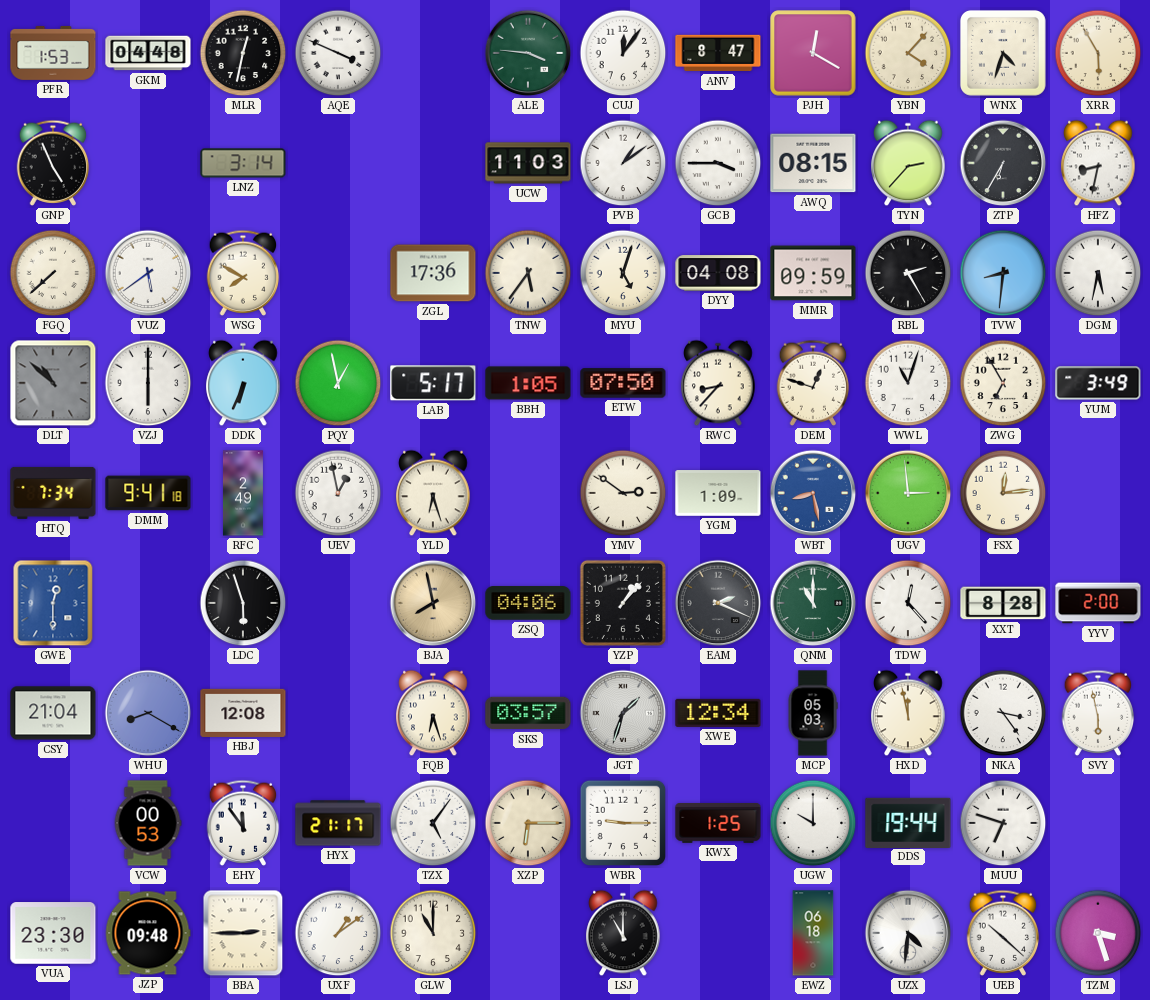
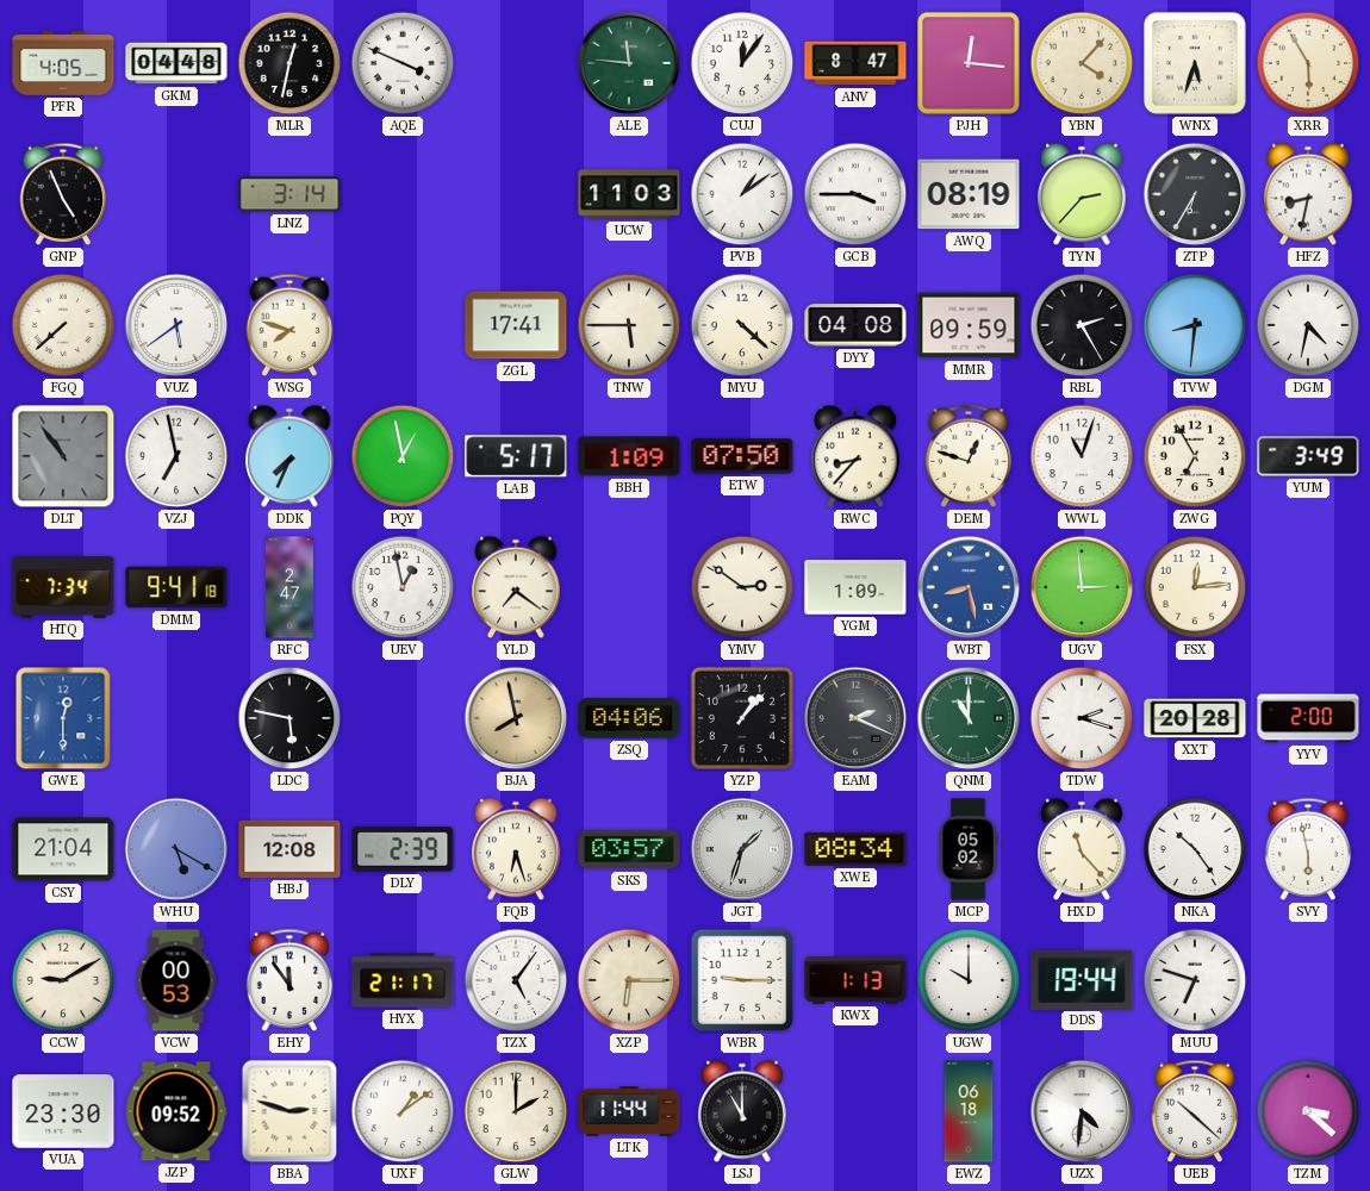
PFR: 1:53 -> 4:05
ALE: 3:46 -> 11:46
PJH: 12:20 -> 12:16
WNX: 4:33 -> 5:33
AWQ: 08:15 -> 08:19
WSG: 7:50 -> 7:48
ZGL: 17:36 -> 17:41
TNW: 5:36 -> 5:45
MYU: 5:03 -> 4:22
DGM: 5:32 -> 4:32
DLT: 10:52 -> 10:54
VZJ: 6:00 -> 6:58
DDK: 6:34 -> 7:34
BBH: 1:05 -> 1:09
RFC: 2:49 -> 2:47
YLD: 6:27 -> 7:21
LDC: 5:57 -> 5:47
TDW: 12:23 -> 2:18
XXT: 8:28 -> 20:28
WHU: 8:20 -> 5:20
DLY: none -> 2:39
XWE: 12:34 -> 08:34
MCP: 05:03 -> 05:02
HXD: 11:58 -> 11:23
NKA: 3:24 -> 10:24
CCW: none -> 9:10
KWX: 1:25 -> 1:13
JZP: 09:48 -> 09:52
BBA: 2:45 -> 2:48
GLW: 11:00 -> 2:00
LTK: none -> 11:44
TZM: 3:27 -> 3:22
